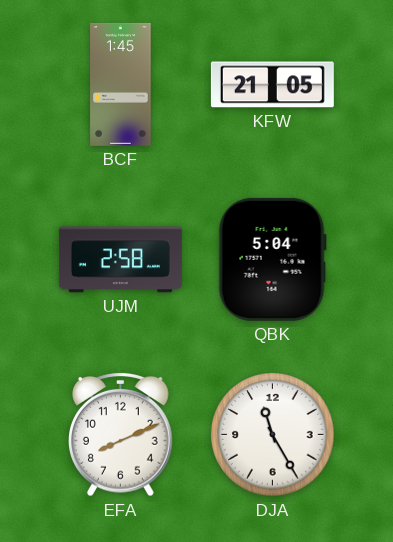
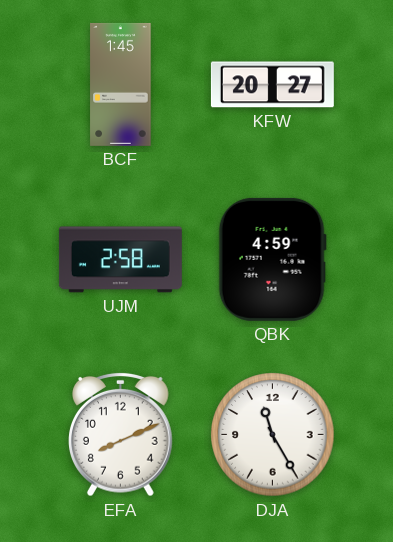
KFW: 21:05 -> 20:27
QBK: 5:04 -> 4:59
